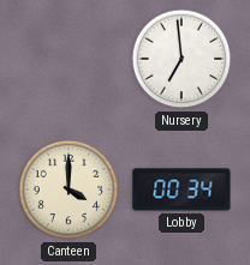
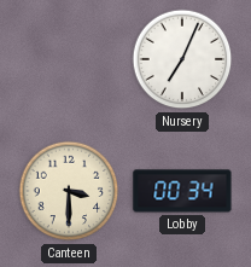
Nursery: 6:59 -> 7:04
Canteen: 4:00 -> 3:30
